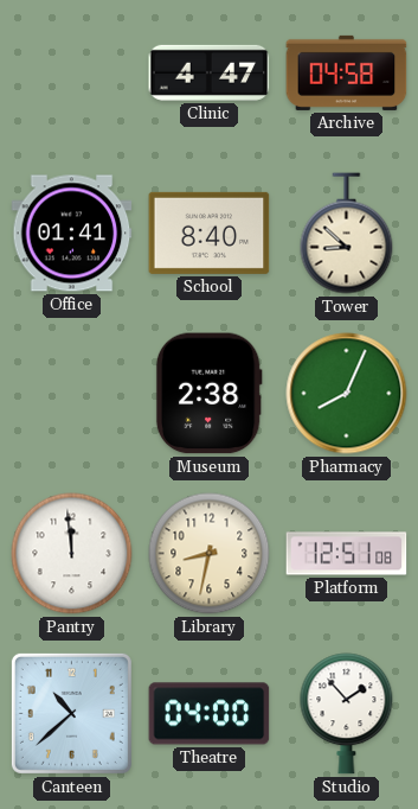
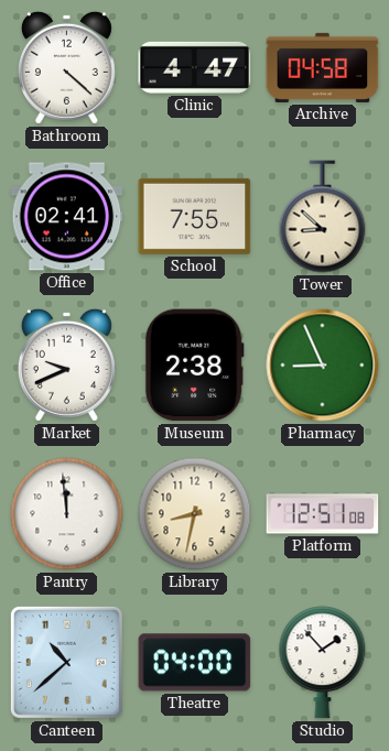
Bathroom: none -> 4:22
Office: 01:41 -> 02:41
School: 8:40 -> 7:55
Market: none -> 9:41
Pharmacy: 8:04 -> 8:56
